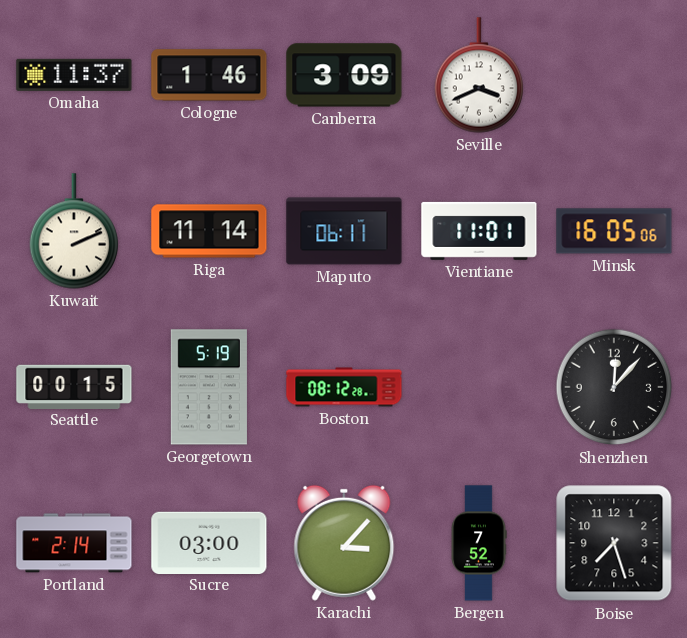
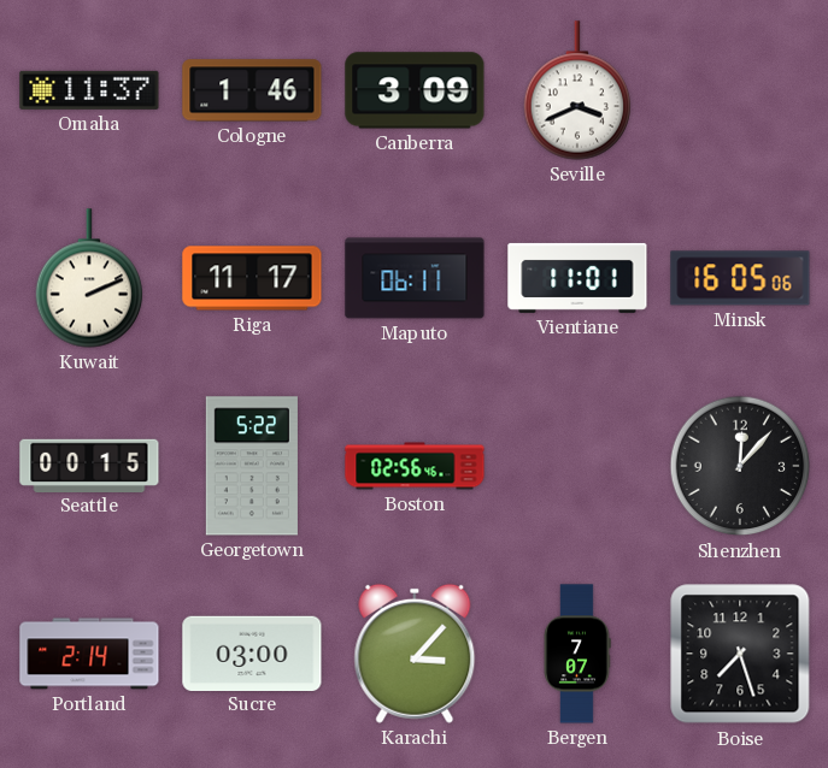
Riga: 11:14 -> 11:17
Georgetown: 5:19 -> 5:22
Boston: 08:12 -> 02:56
Bergen: 7:52 -> 7:07
